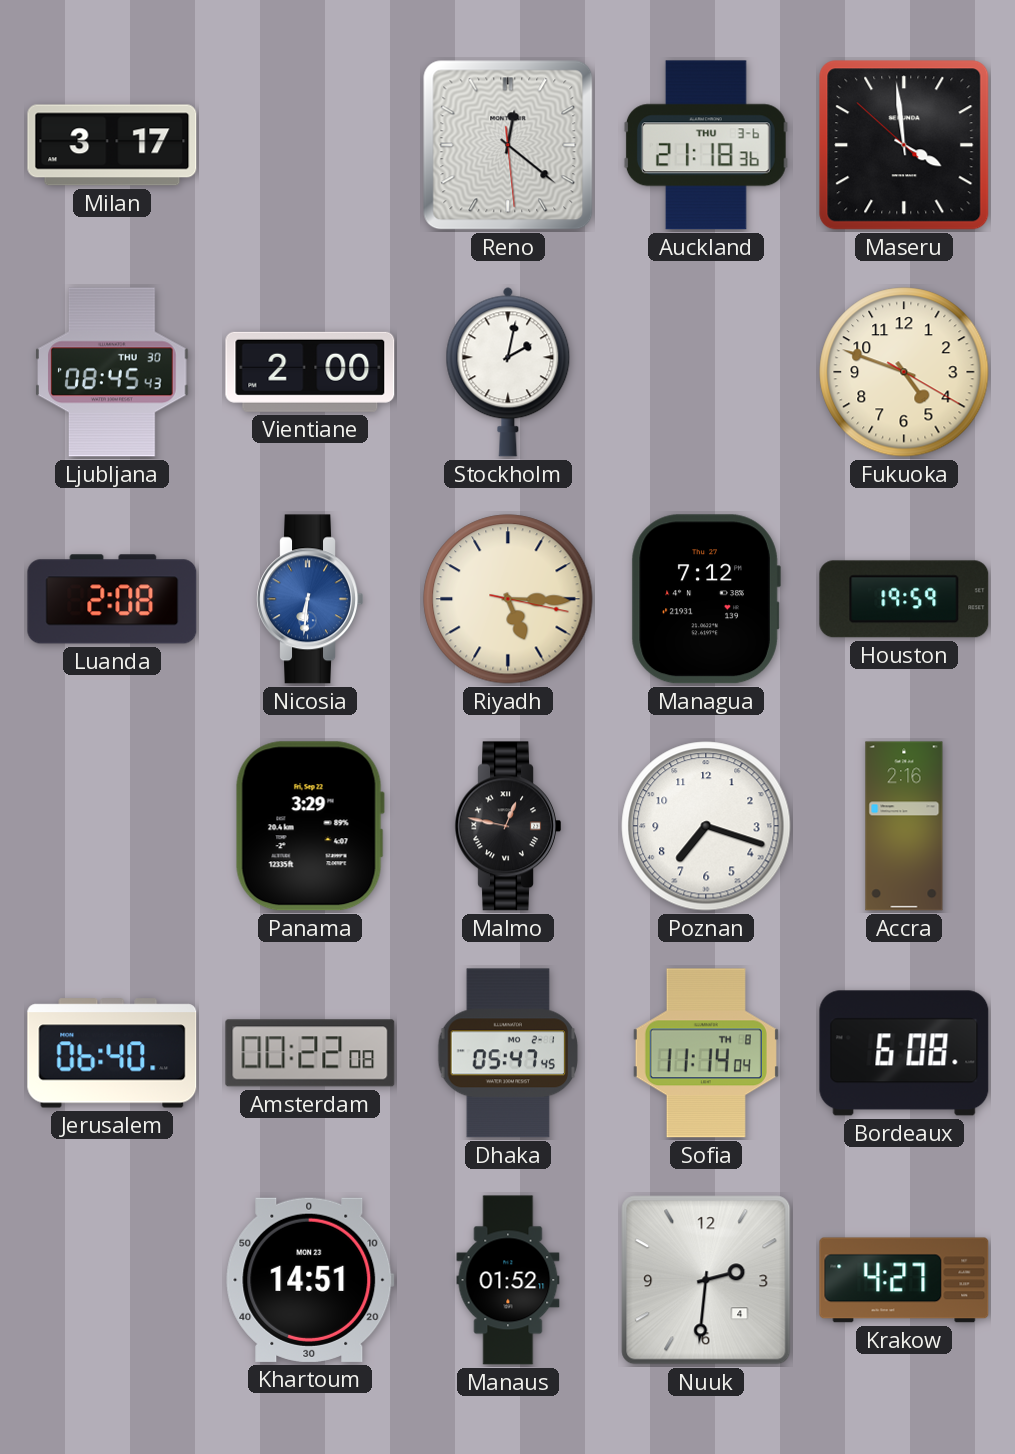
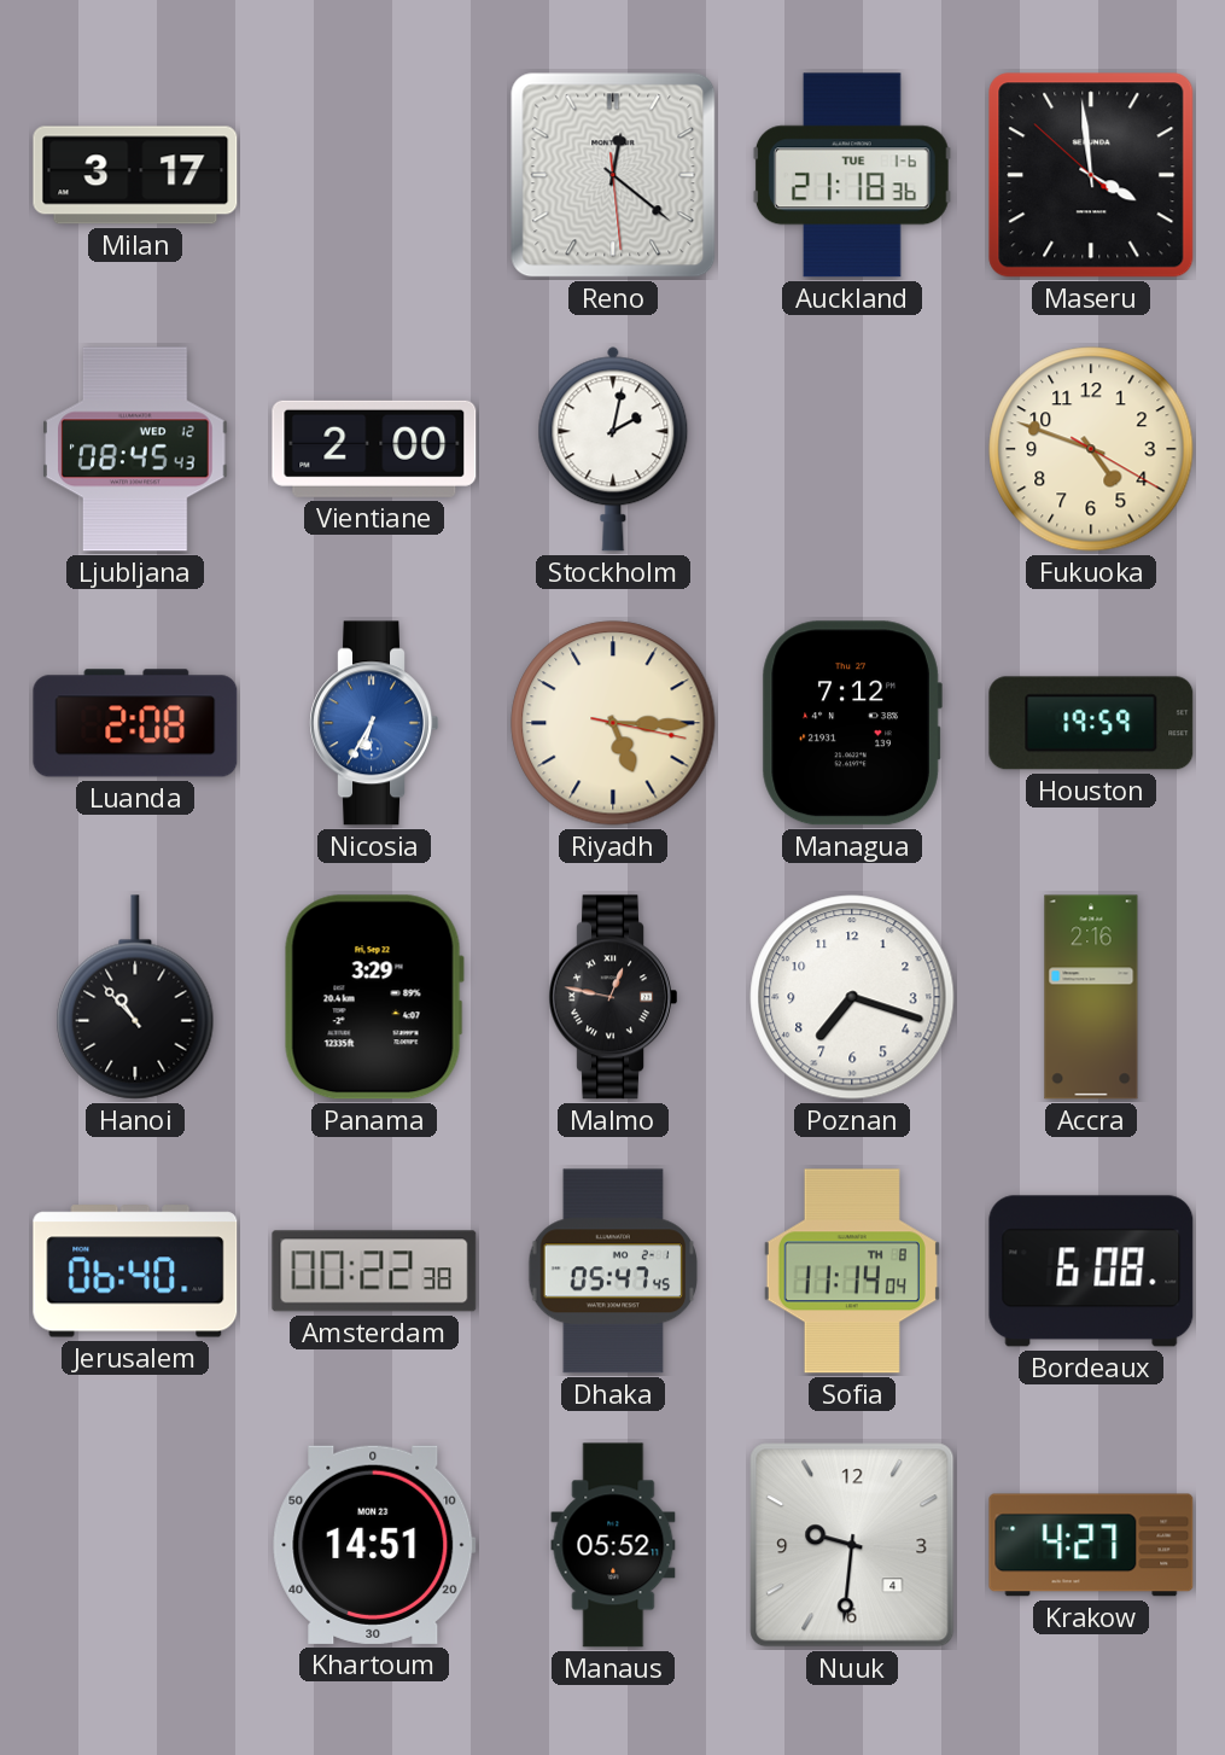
Auckland date: THU 3-6 -> TUE 1-6
Ljubljana date: THU 30 -> WED 12
Nicosia: 6:31 -> 6:35
Hanoi: none -> 10:53
Amsterdam: 00:22:08 -> 00:22:38
Manaus: 01:52 -> 05:52
Nuuk: 2:31 -> 9:31
